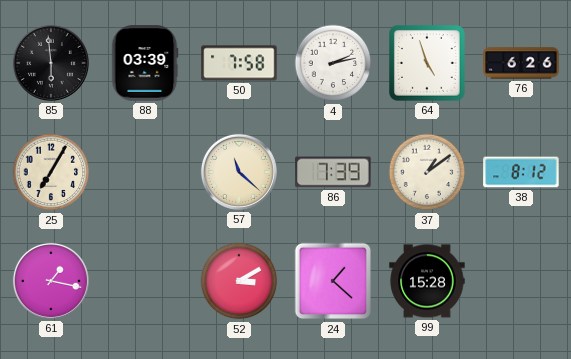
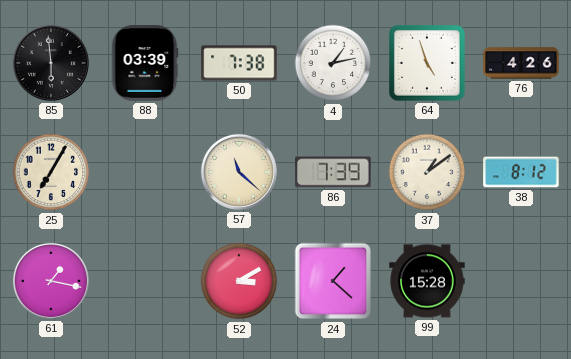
50: 7:58 -> 7:38
4: 2:13 -> 1:13
76: 6:26 -> 4:26
